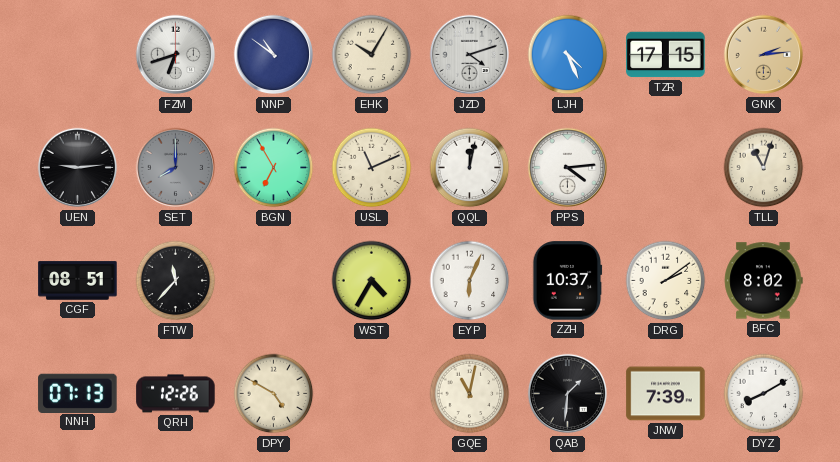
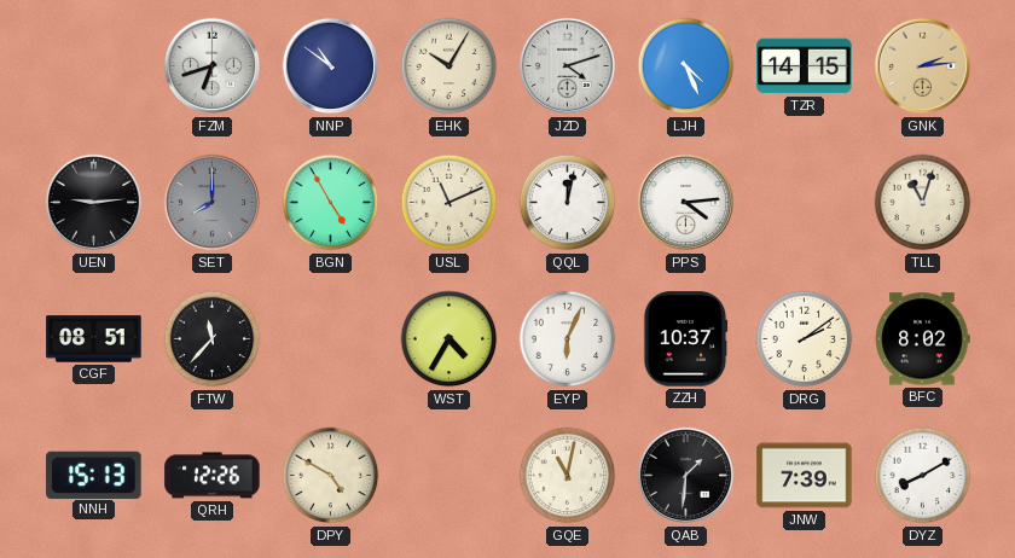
TZR: 17:15 -> 14:15
BGN: 6:55 -> 4:55
NNH: 07:13 -> 15:13
